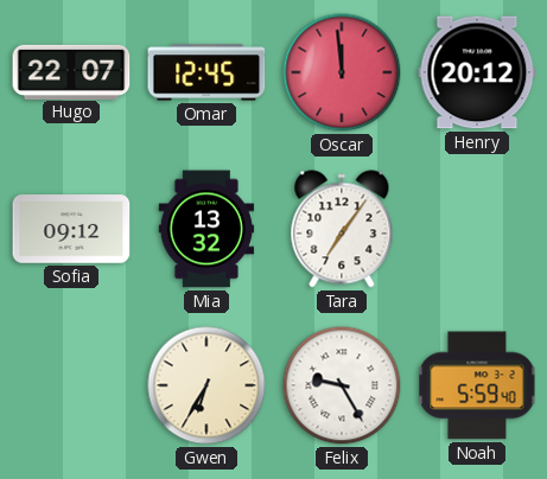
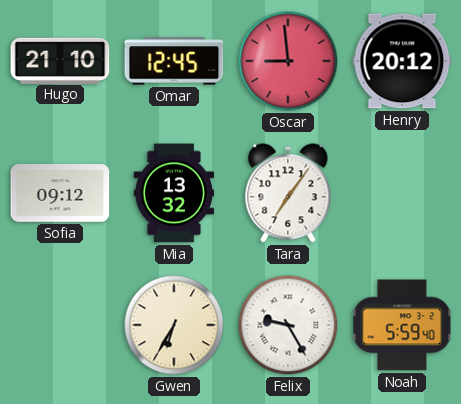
Hugo: 22:07 -> 21:10
Oscar: 11:59 -> 8:59
